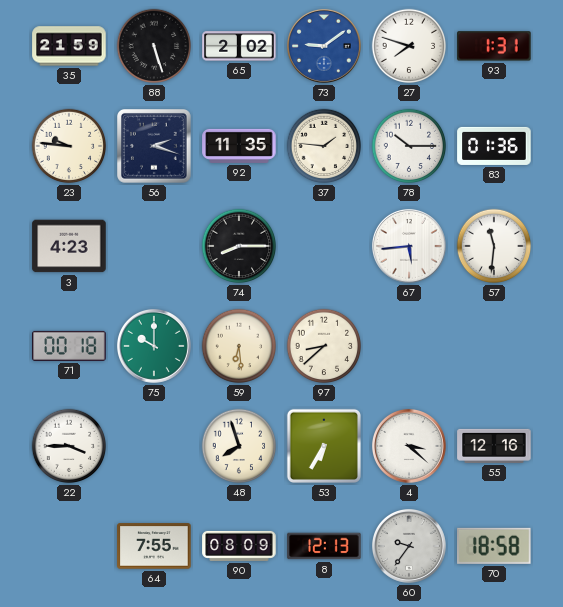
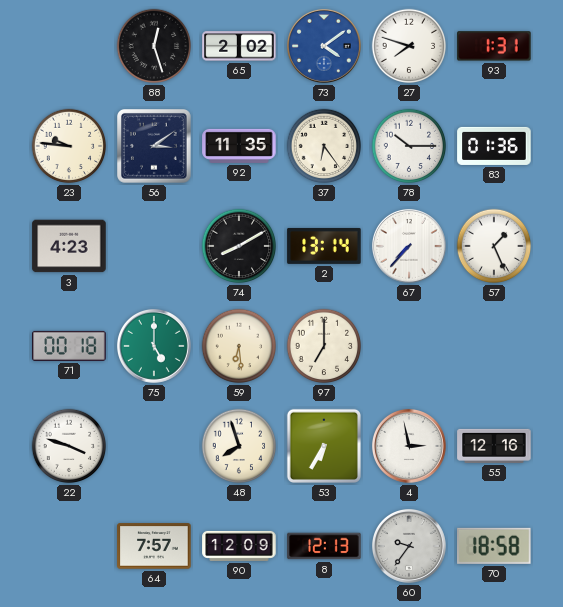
35: 21:59 -> none
88: 5:27 -> 12:27
73: 9:09 -> 4:09
56: 2:18 -> 3:09
37: 1:46 -> 6:24
74: 8:15 -> 8:10
2: none -> 13:14
67: 5:44 -> 7:37
57: 11:31 -> 1:26
75: 10:00 -> 5:00
97: 8:38 -> 7:00
22: 3:45 -> 3:48
4: 3:22 -> 2:58
64: 7:55 -> 7:57
90: 08:09 -> 12:09
